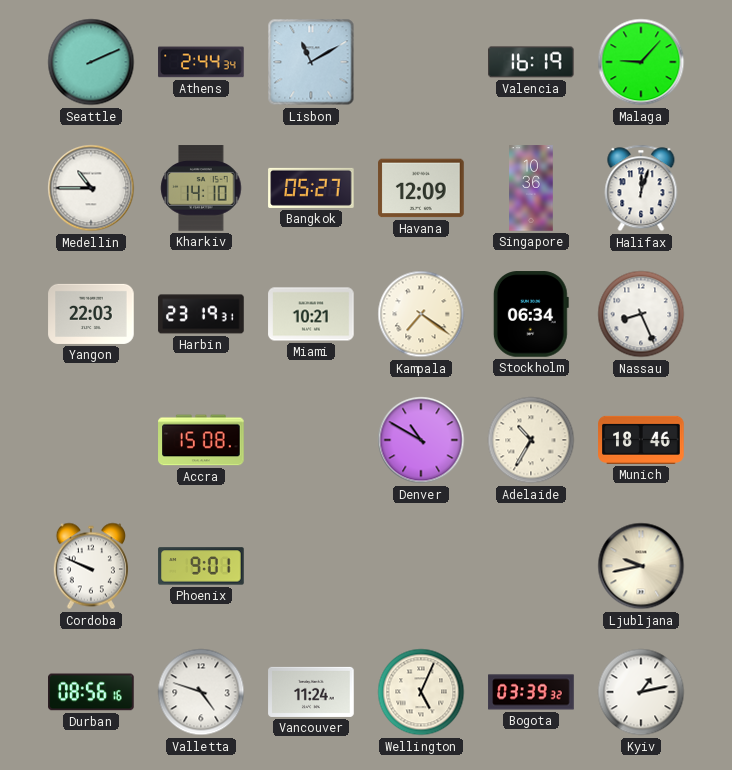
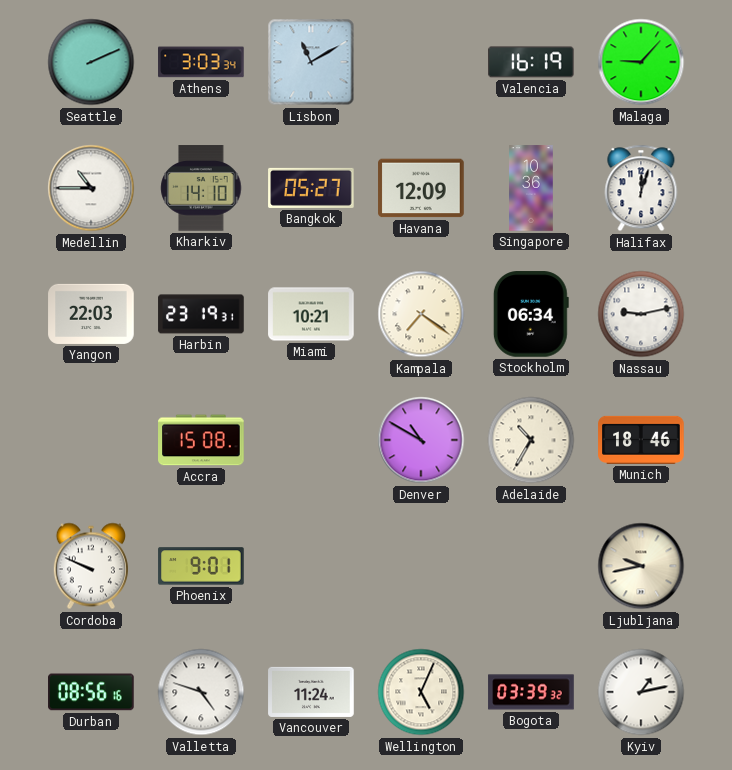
Athens: 2:44 -> 3:03
Nassau: 8:26 -> 9:13
